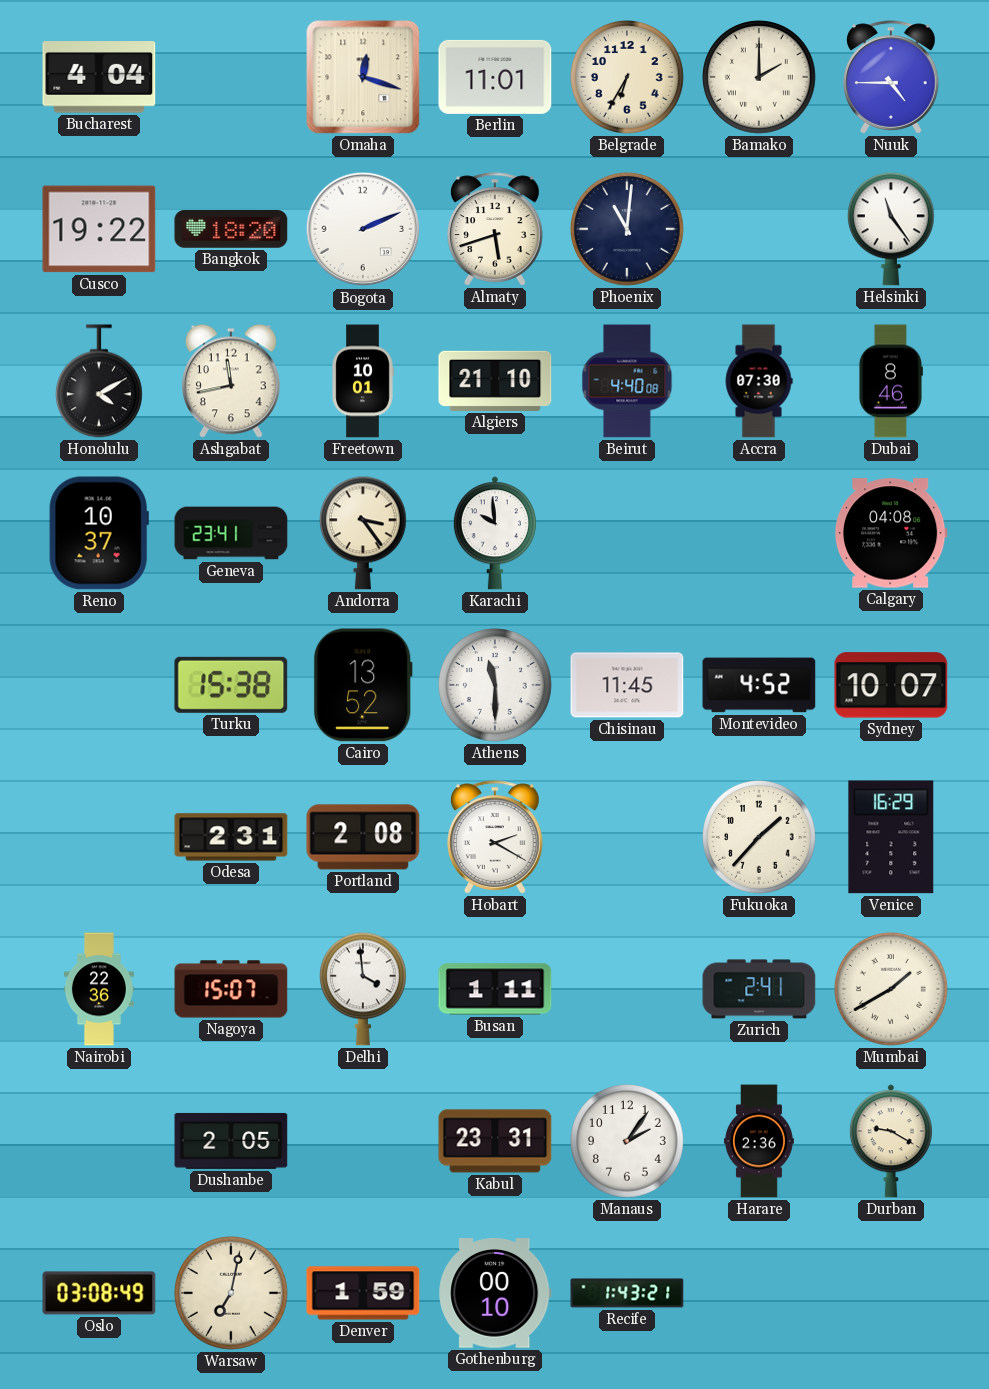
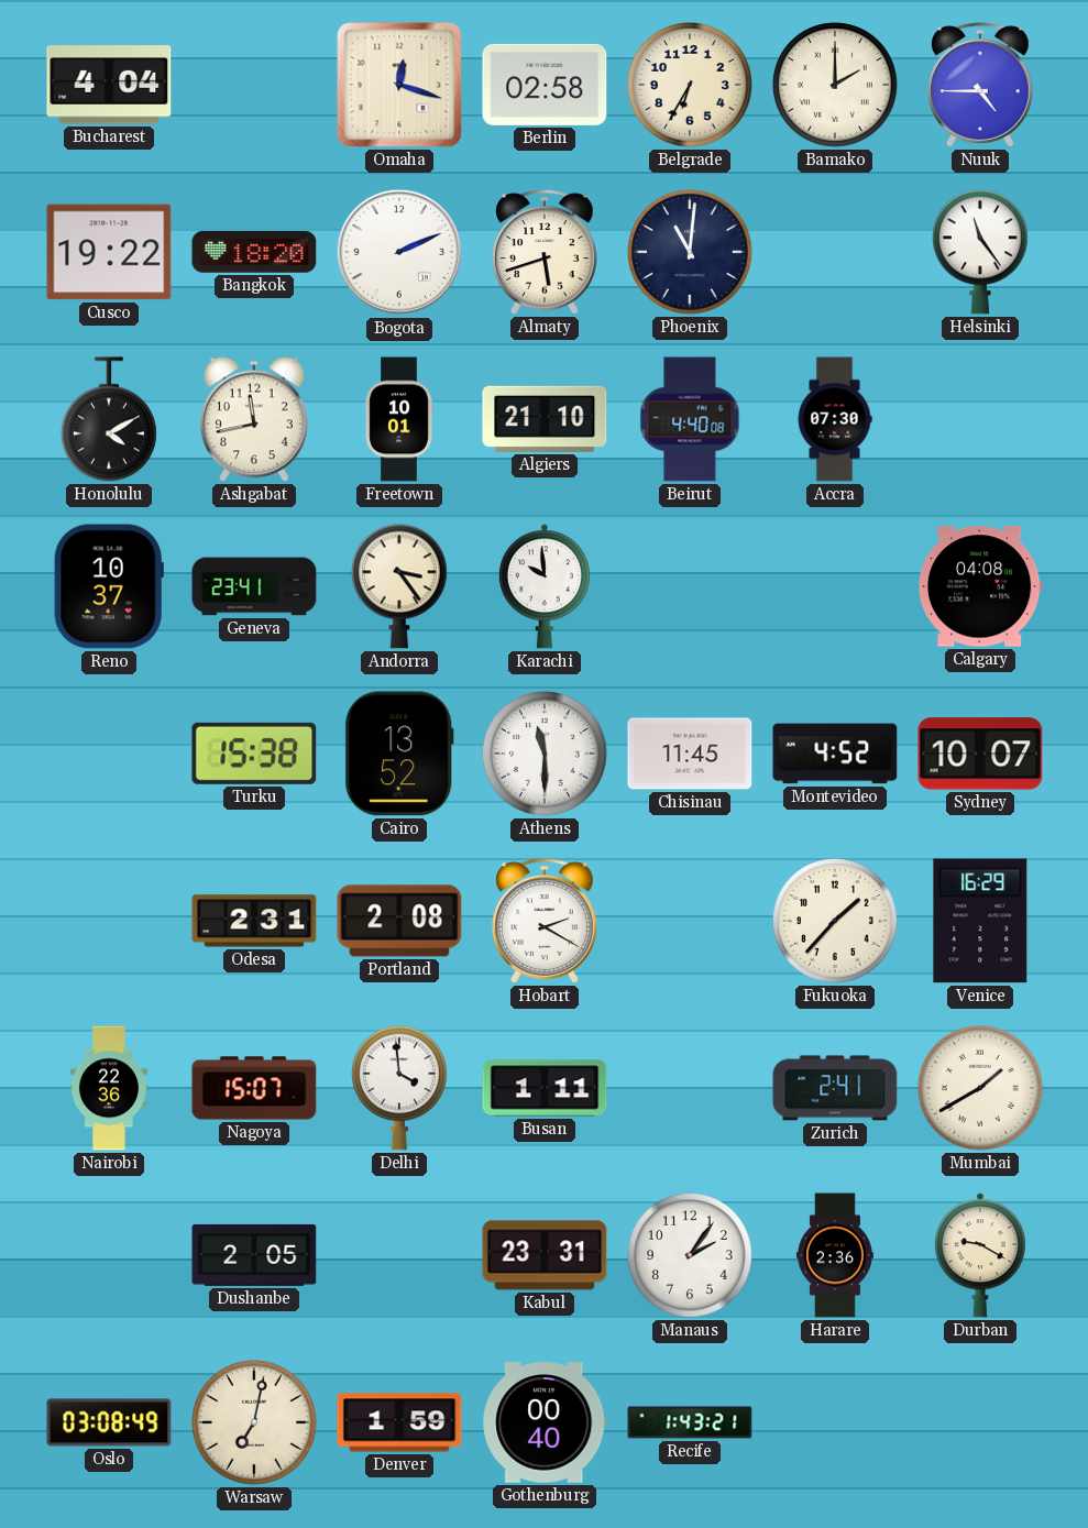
Berlin: 11:01 -> 02:58
Dubai: 8:46 -> none
Gothenburg: 00:10 -> 00:40
